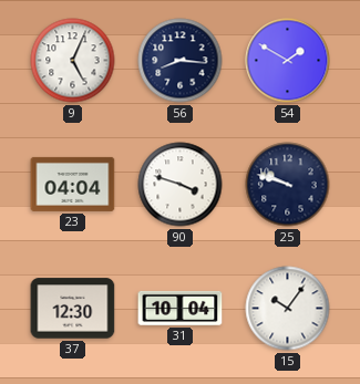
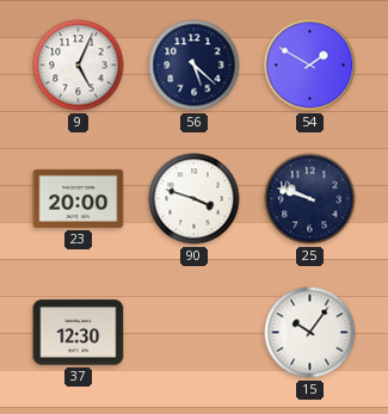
56: 8:16 -> 5:22
23: 04:04 -> 20:00
31: 10:04 -> none
